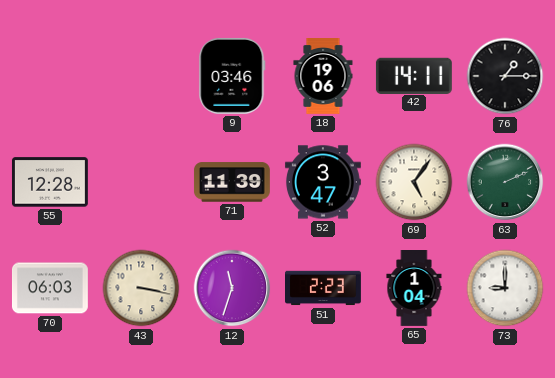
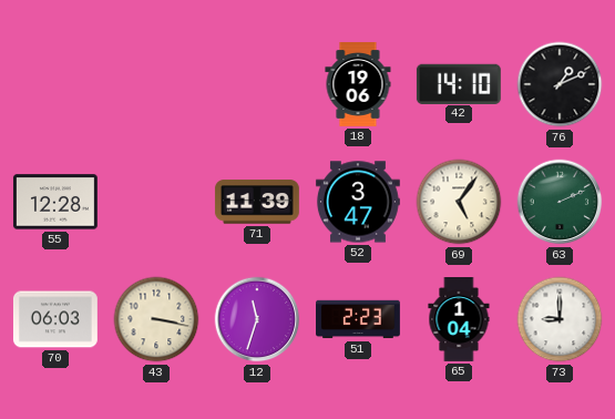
9: 03:46 -> none
42: 14:11 -> 14:10
76: 1:15 -> 1:11
